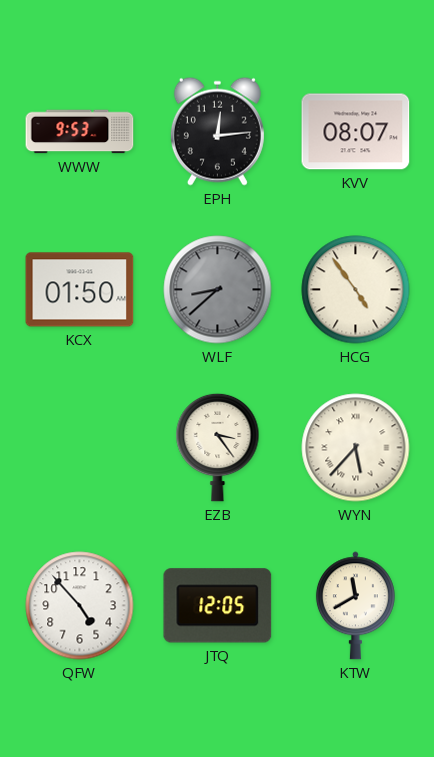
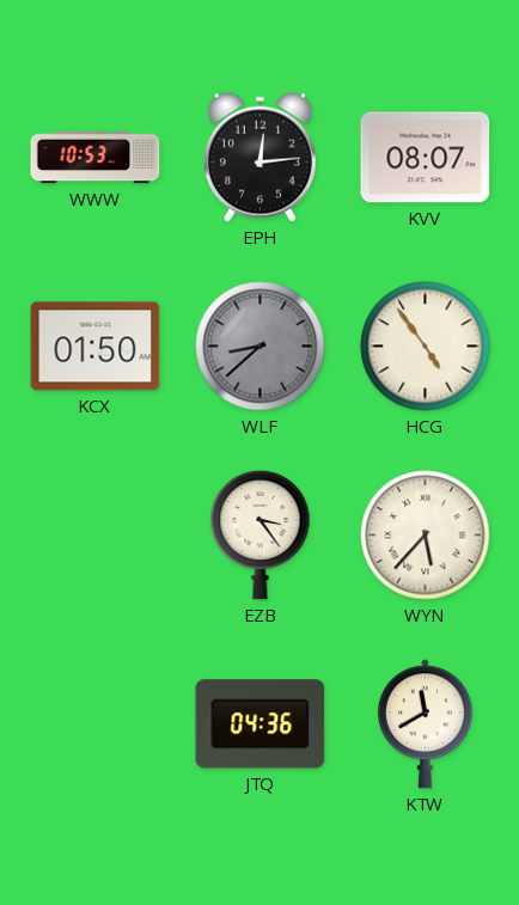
WWW: 9:53 -> 10:53
QFW: 4:53 -> none
JTQ: 12:05 -> 04:36
